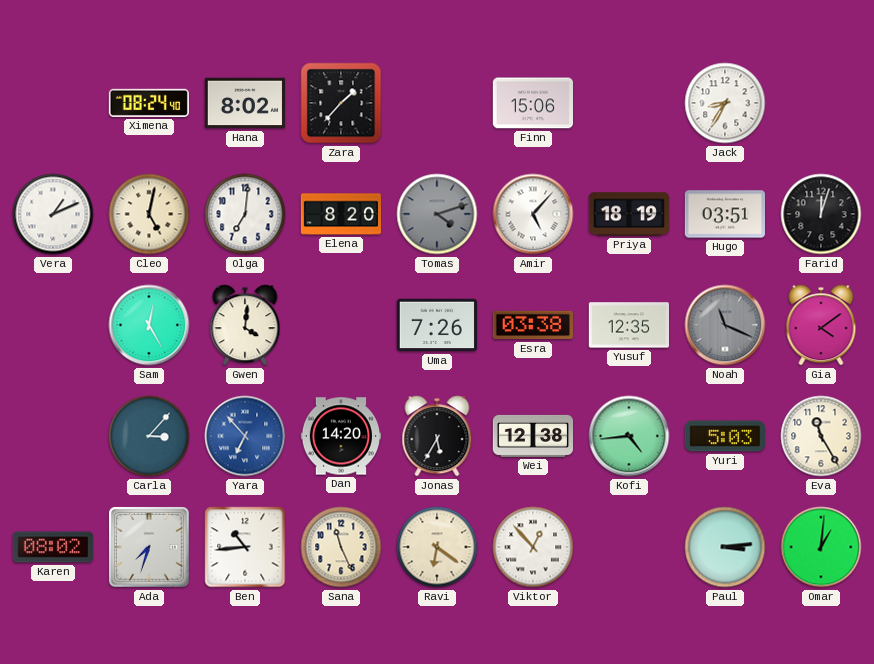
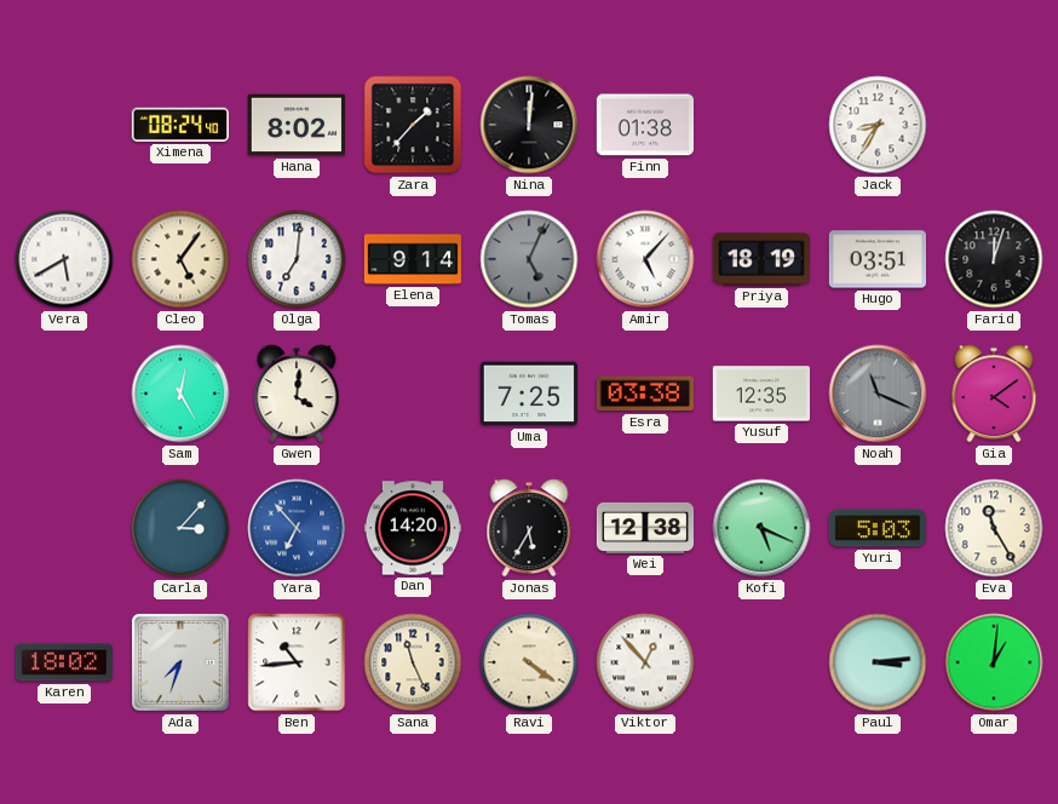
Nina: none -> 12:01
Finn: 15:06 -> 01:38
Vera: 1:11 -> 5:40
Cleo: 5:02 -> 5:06
Elena: 8:20 -> 9:14
Tomas: 4:12 -> 5:04
Uma: 7:26 -> 7:25
Kofi: 4:44 -> 5:19
Karen: 08:02 -> 18:02
Ravi: 6:21 -> 4:21
